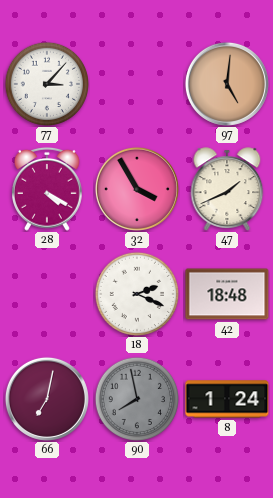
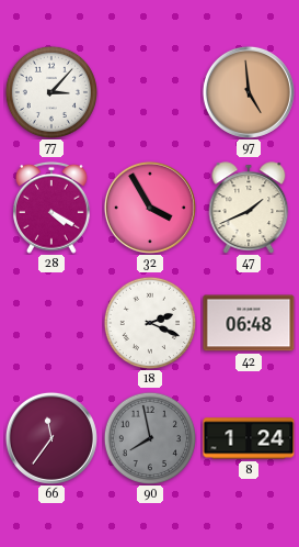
97: 5:01 -> 4:59
42: 18:48 -> 06:48
66: 7:02 -> 11:36
